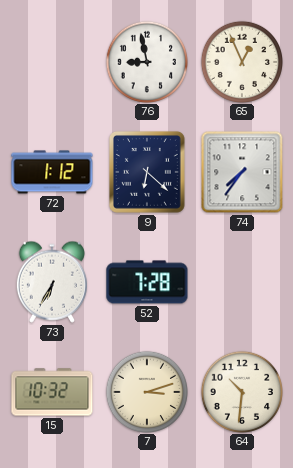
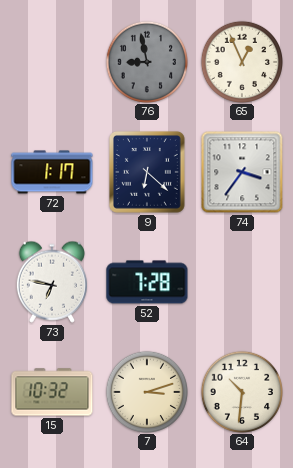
76 dial: white -> grey
72: 1:12 -> 1:17
74: 7:36 -> 3:36
73: 6:35 -> 6:47
